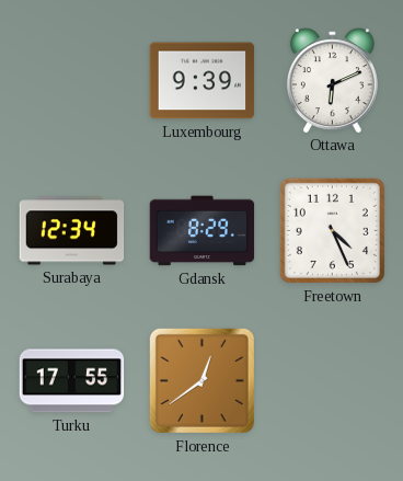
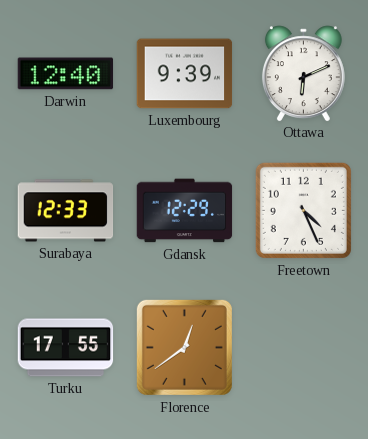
Darwin: none -> 12:40
Surabaya: 12:34 -> 12:33
Gdansk: 8:29 -> 12:29
